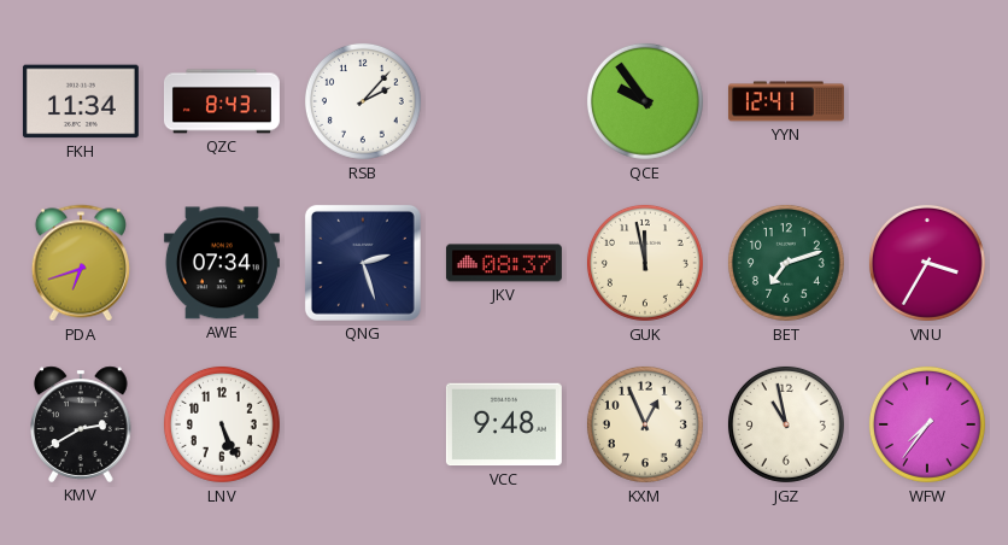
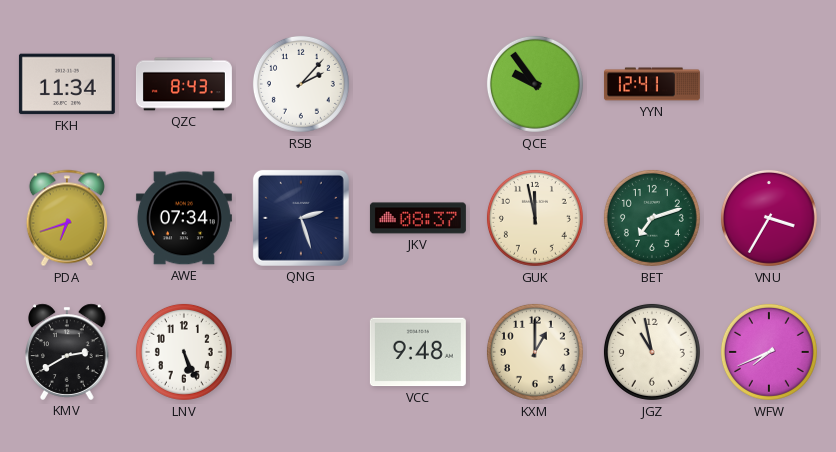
KXM: 12:56 -> 1:00
WFW: 7:36 -> 7:41
